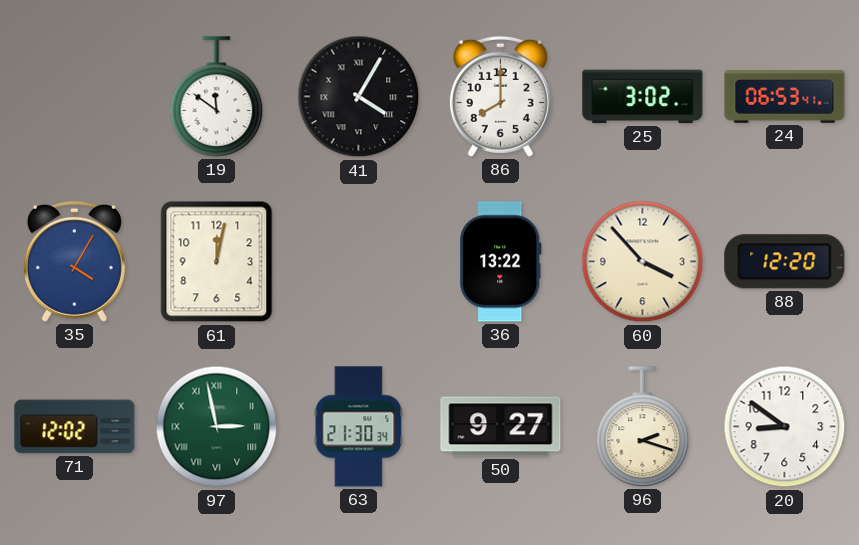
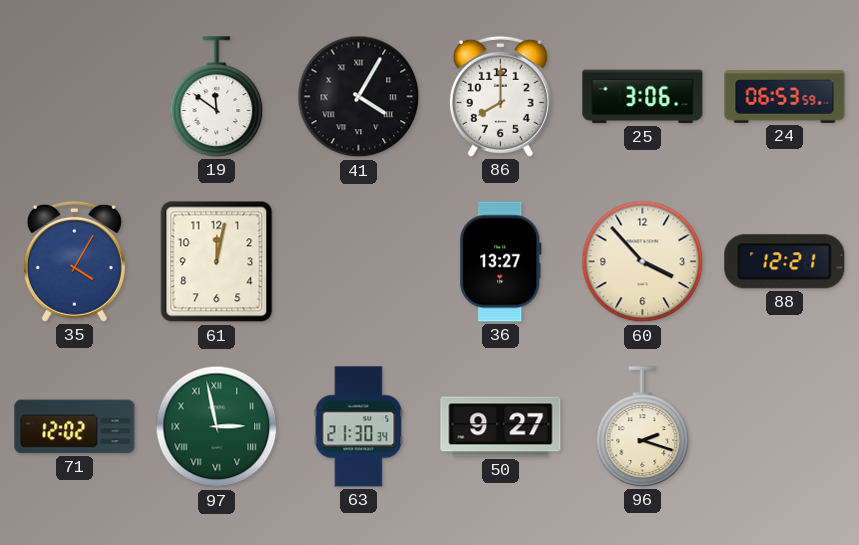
25: 3:02 -> 3:06
24: 06:53:41 -> 06:53:59
36: 13:22 -> 13:27
88: 12:20 -> 12:21
20: 8:51 -> none
